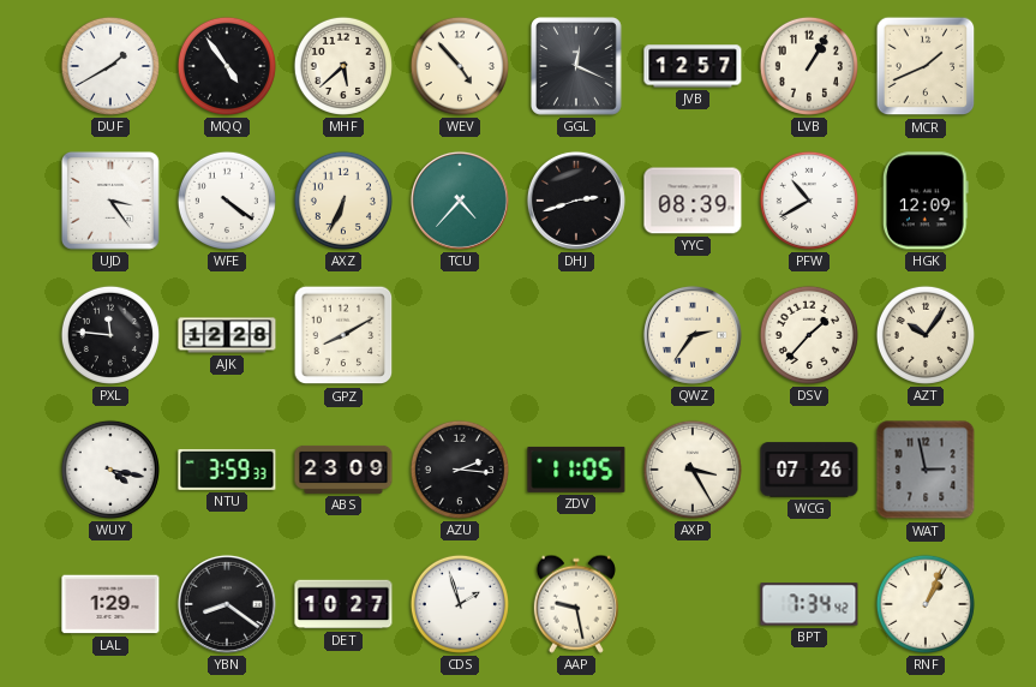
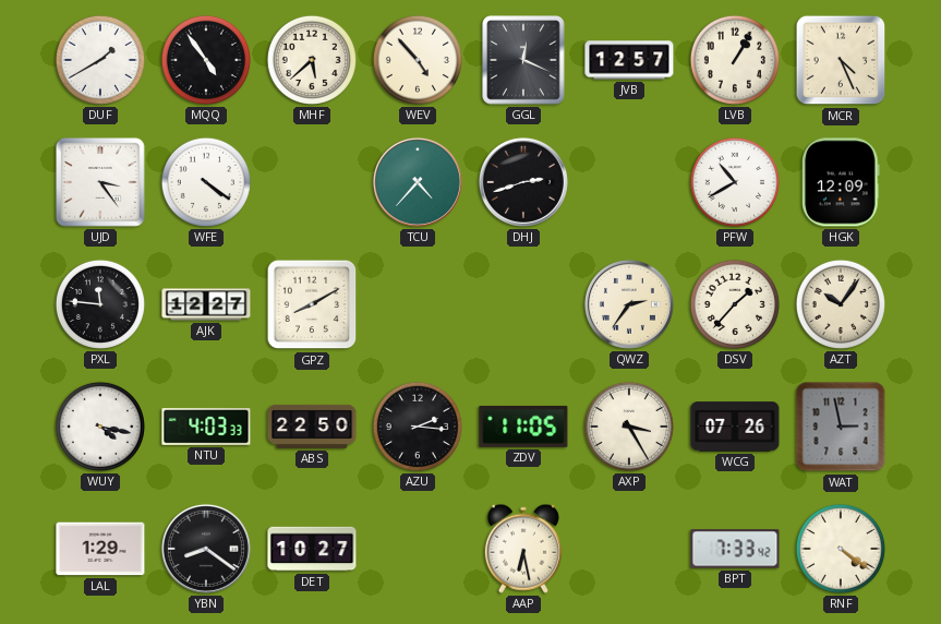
MCR: 1:41 -> 4:26
AXZ: 6:34 -> none
YYC: 08:39 -> none
AJK: 12:28 -> 12:27
NTU: 3:59 -> 4:03
ABS: 23:09 -> 22:50
CDS: 1:57 -> none
AAP: 9:28 -> 6:28
BPT: 7:34 -> 7:33
RNF: 1:04 -> 4:21
